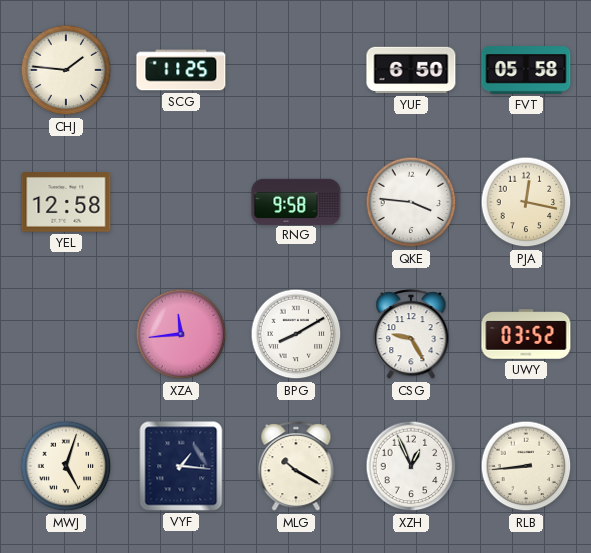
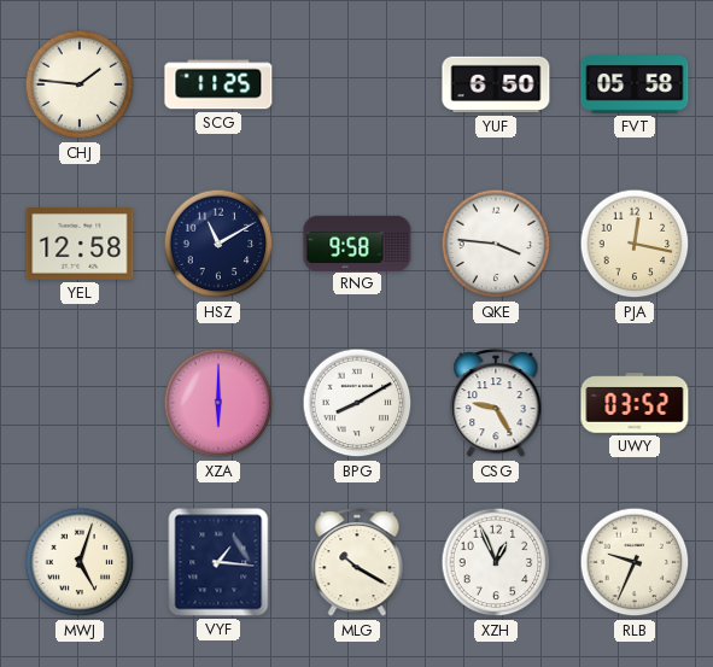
HSZ: none -> 11:10
XZA: 11:44 -> 6:00
RLB: 8:44 -> 9:34
